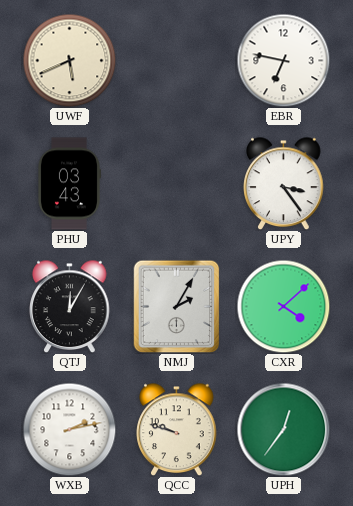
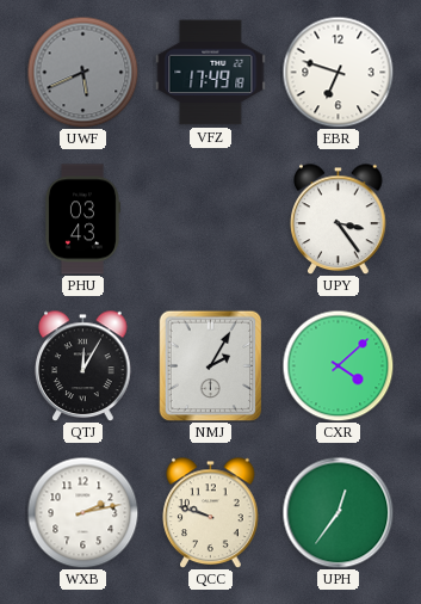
UWF dial: cream -> grey
VFZ: none -> 17:49
EBR: 6:47 -> 6:48
